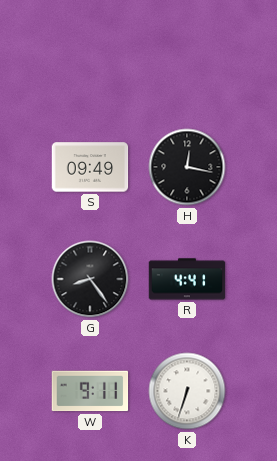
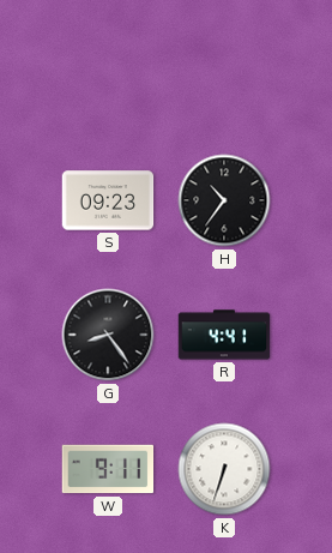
S: 09:49 -> 09:23
H: 12:17 -> 10:36
